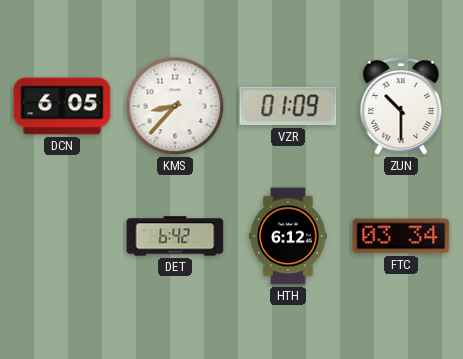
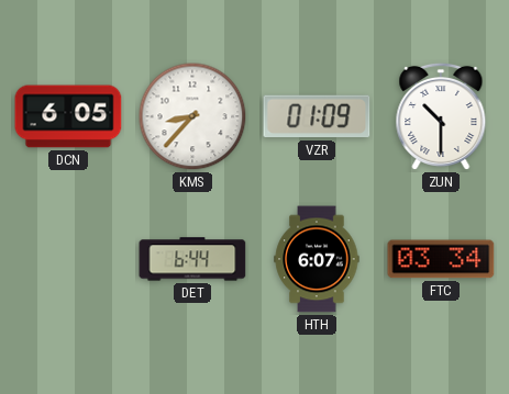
DET: 6:42 -> 6:44
HTH: 6:12 -> 6:07
